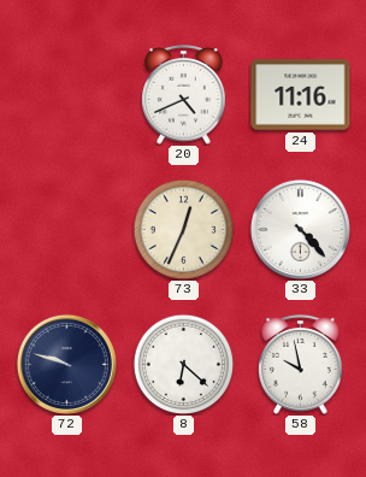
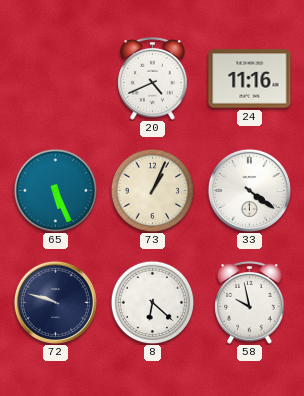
65: none -> 5:26
73: 12:34 -> 1:04
33: 4:23 -> 4:21
